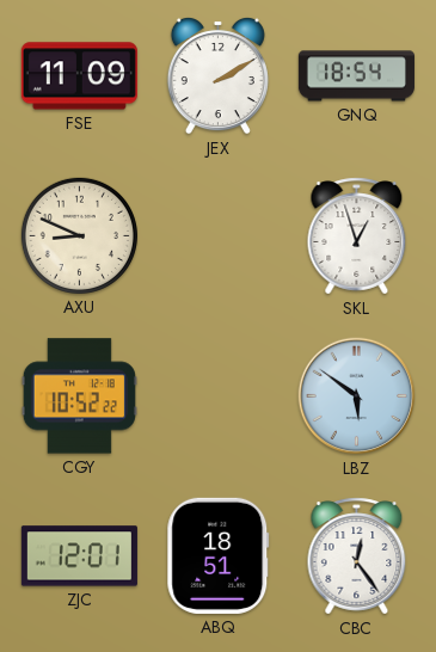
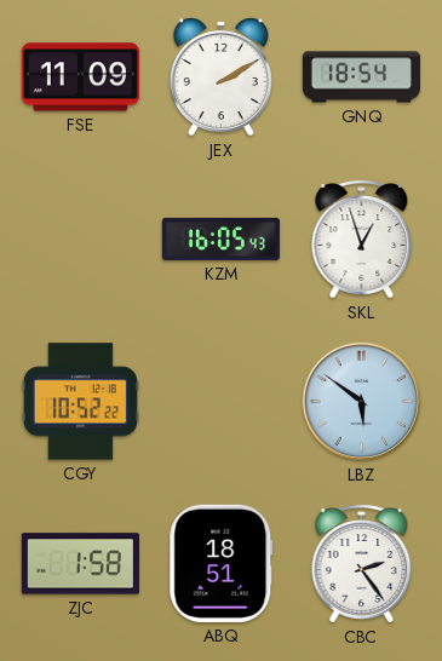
AXU: 8:49 -> none
KZM: none -> 16:05
ZJC: 12:01 -> 1:58
CBC: 12:24 -> 2:24
